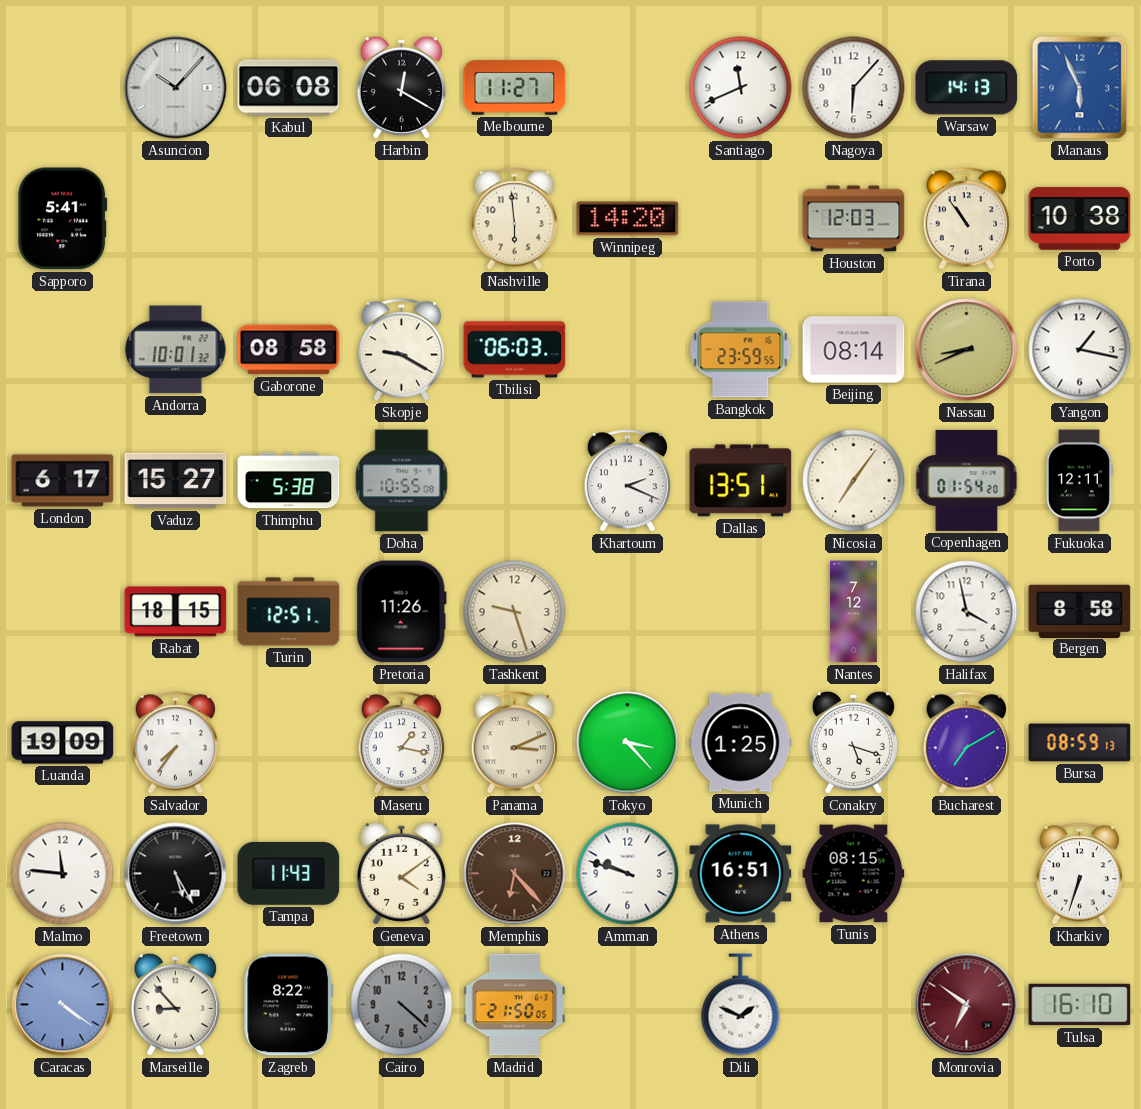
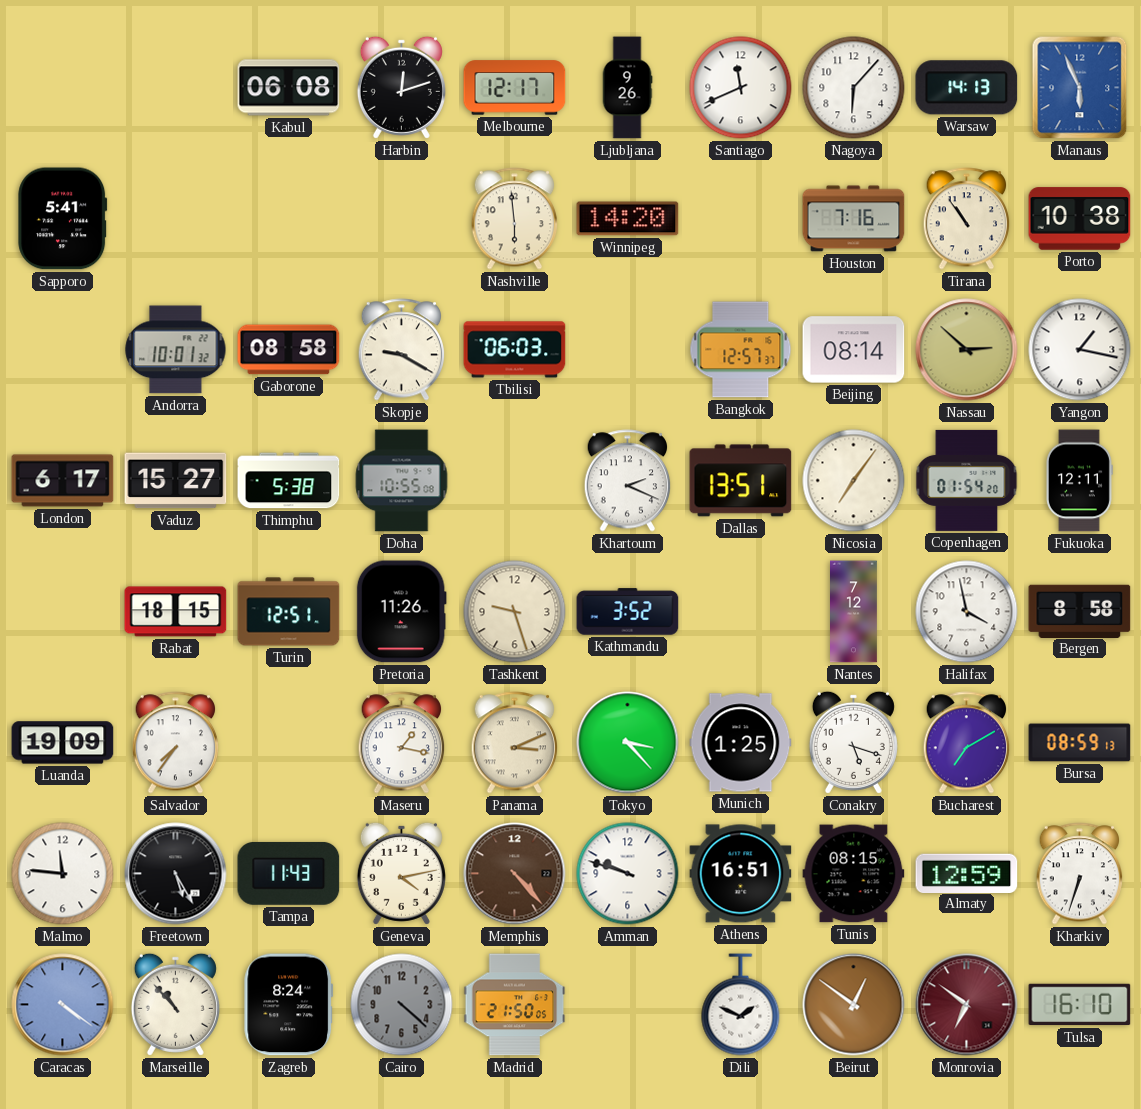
Asuncion: 10:07 -> none
Harbin: 12:20 -> 12:12
Melbourne: 11:27 -> 12:17
Ljubljana: none -> 9:26
Houston: 12:03 -> 7:16
Bangkok: 23:59 -> 12:57
Nassau: 8:41 -> 2:52
Kathmandu: none -> 3:52
Geneva: 4:09 -> 4:13
Memphis: 6:23 -> 4:23
Almaty: none -> 12:59
Marseille: 8:53 -> 10:53
Zagreb: 8:22 -> 8:24
Beirut: none -> 12:51
